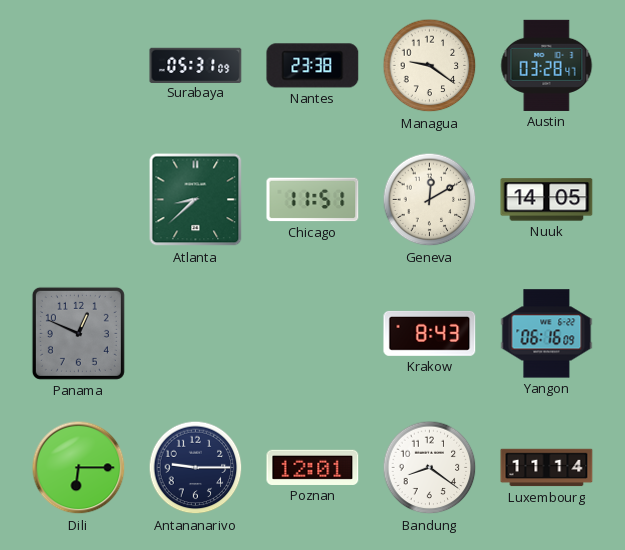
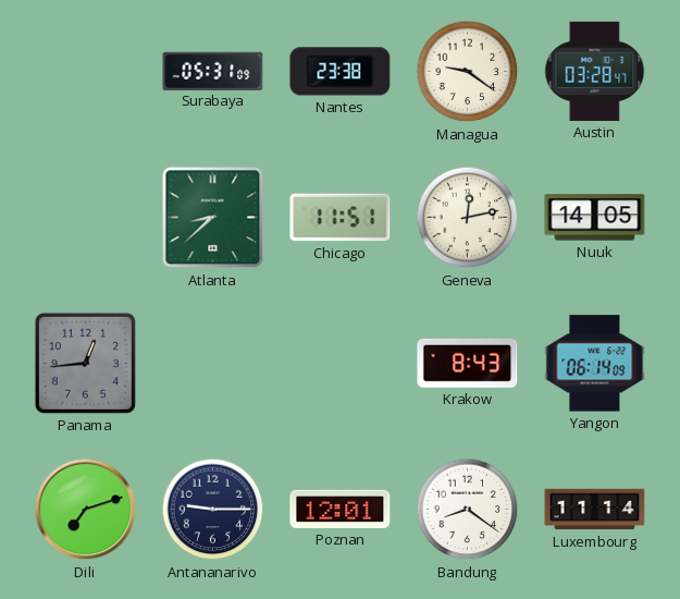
Geneva: 12:10 -> 12:13
Panama: 12:49 -> 12:44
Yangon: 06:16 -> 06:14
Dili: 6:15 -> 7:12
